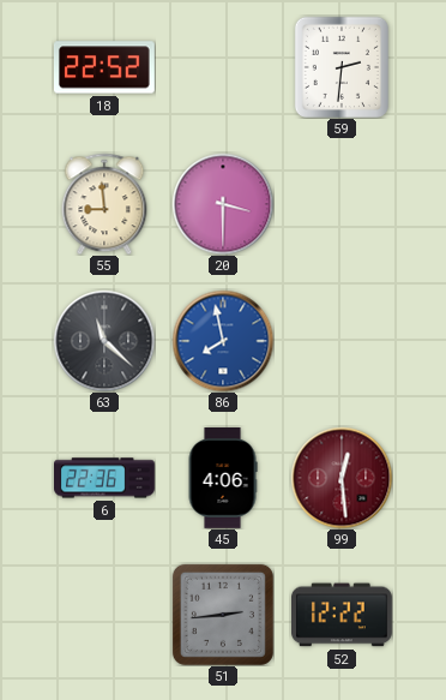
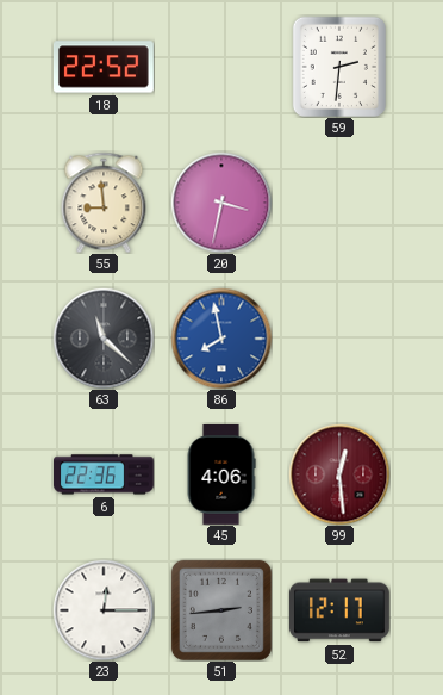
20: 3:30 -> 3:32
23: none -> 12:15
52: 12:22 -> 12:17
